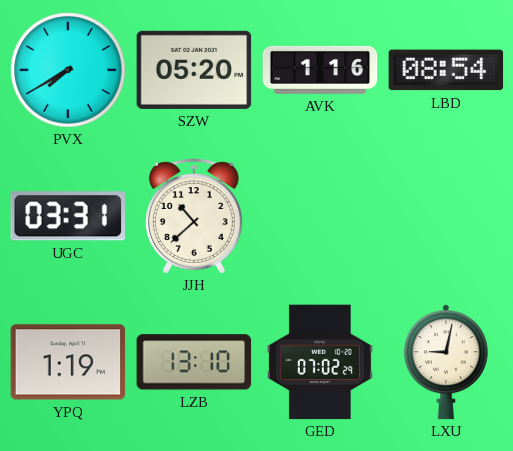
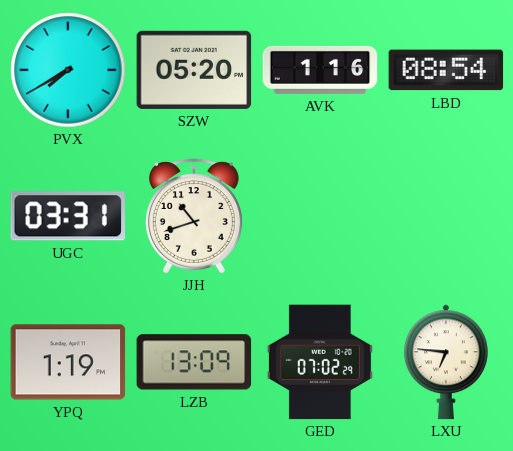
JJH: 10:38 -> 10:42
LZB: 13:10 -> 13:09
LXU: 9:02 -> 6:46
